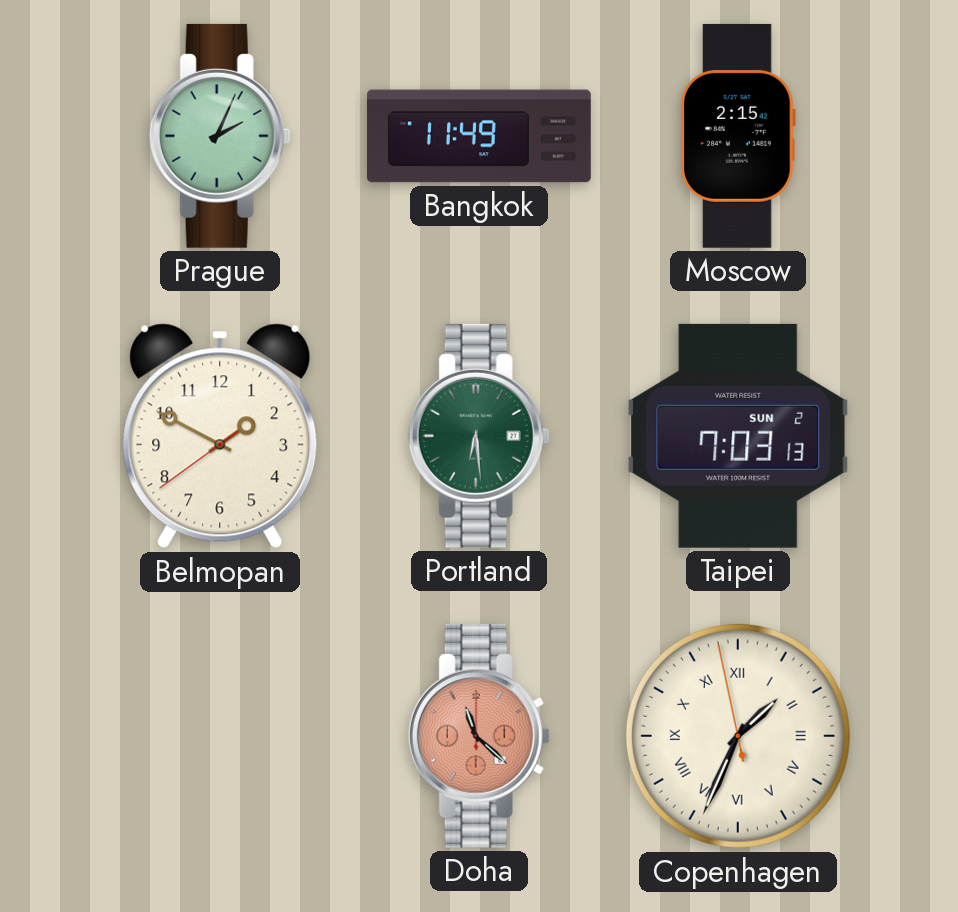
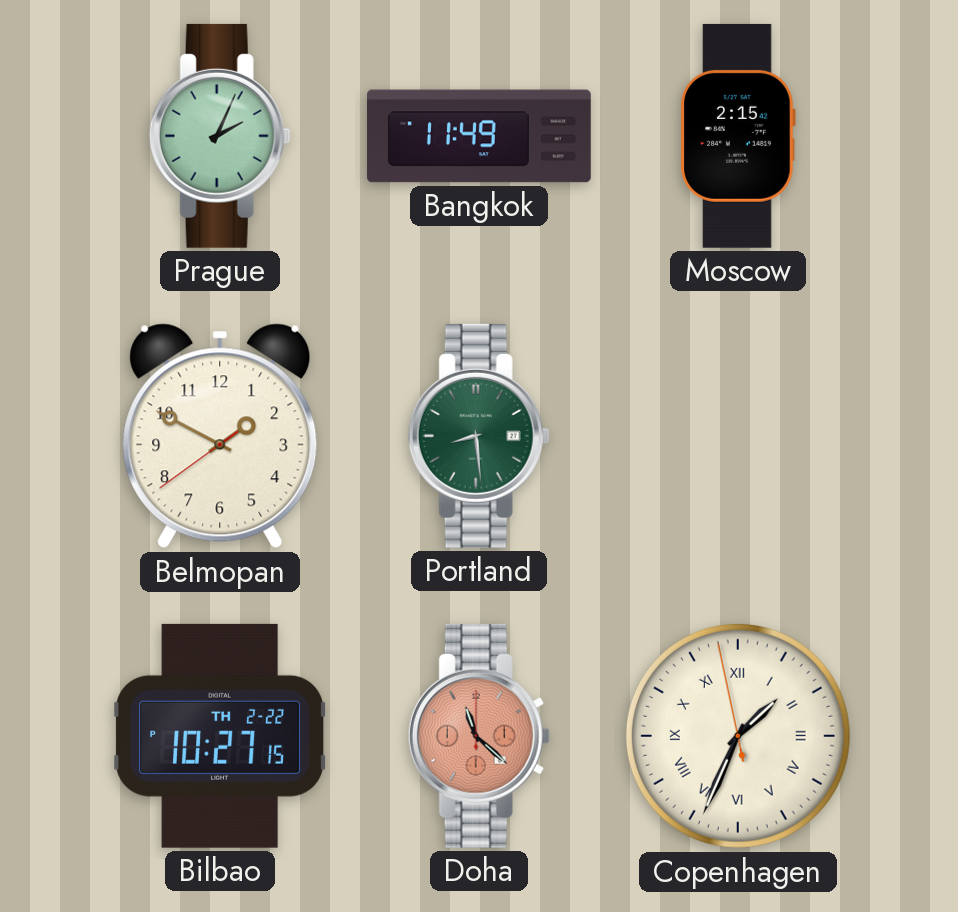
Portland: 6:29 -> 8:29
Taipei: 7:03 -> none
Bilbao: none -> 10:27
